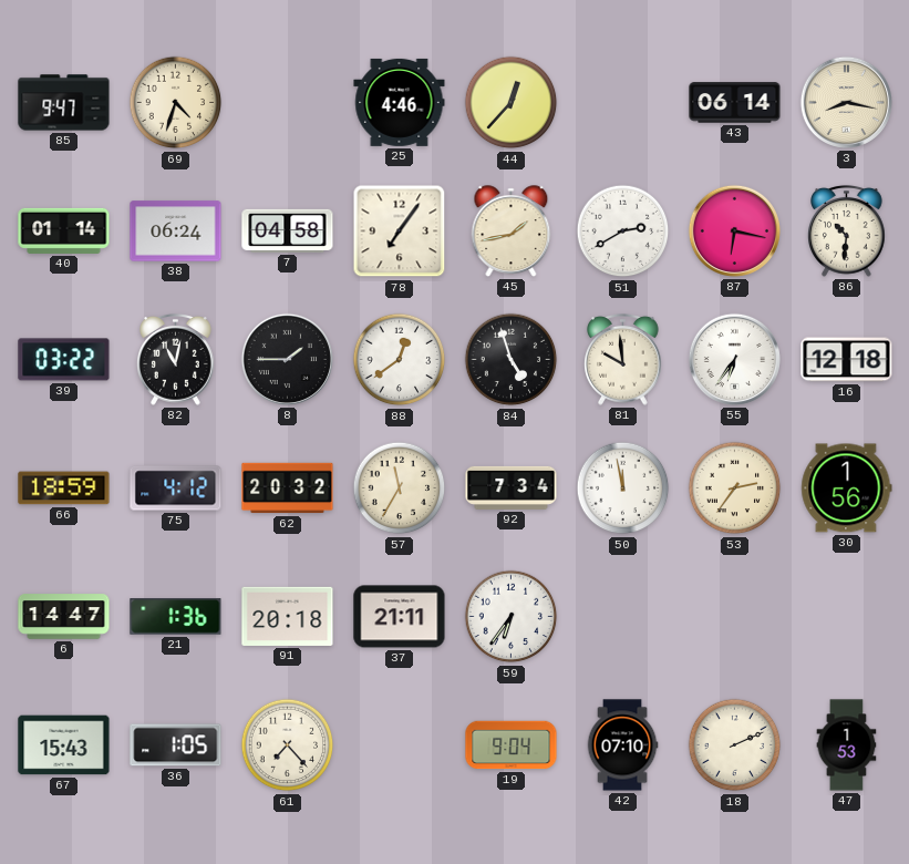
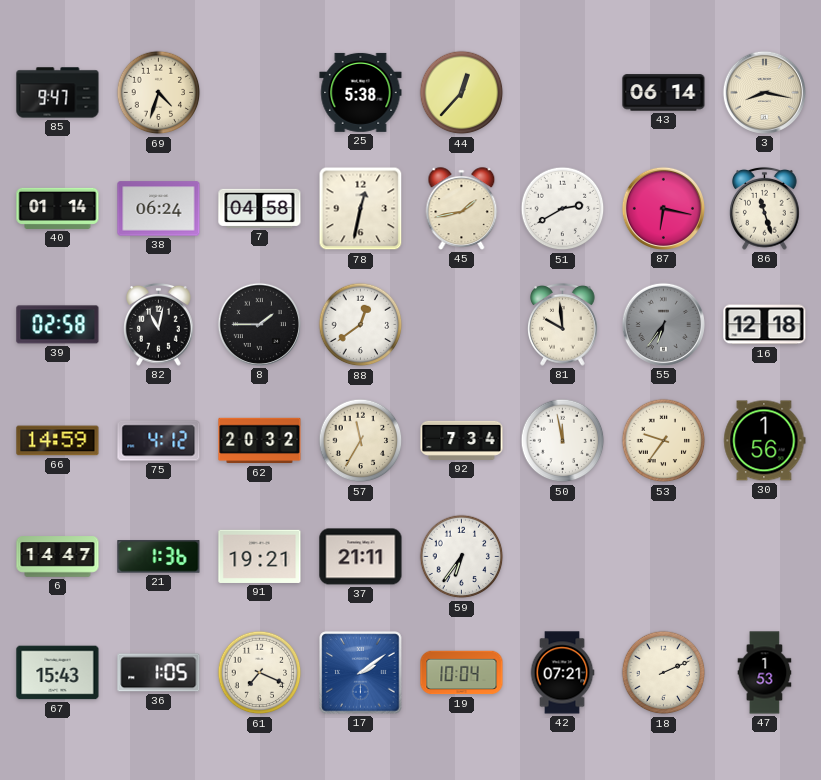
25: 4:46 -> 5:38
78: 7:06 -> 12:32
86: 10:31 -> 11:27
39: 03:22 -> 02:58
84: 4:57 -> none
55 dial: white -> grey
66: 18:59 -> 14:59
53: 2:36 -> 9:36
91: 20:18 -> 19:21
61: 7:23 -> 7:19
17: none -> 2:09
19: 9:04 -> 10:04
42: 07:10 -> 07:21
